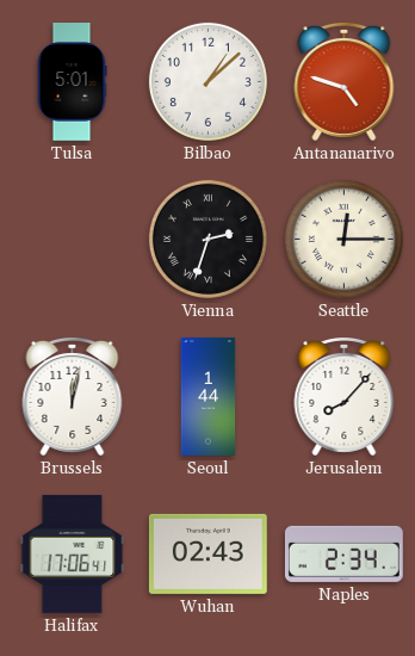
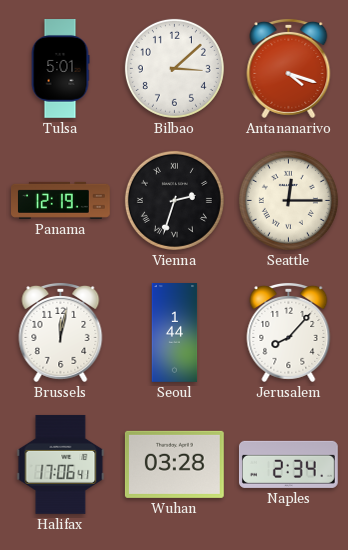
Bilbao: 1:08 -> 3:08
Antananarivo: 4:48 -> 4:18
Panama: none -> 12:19
Wuhan: 02:43 -> 03:28
